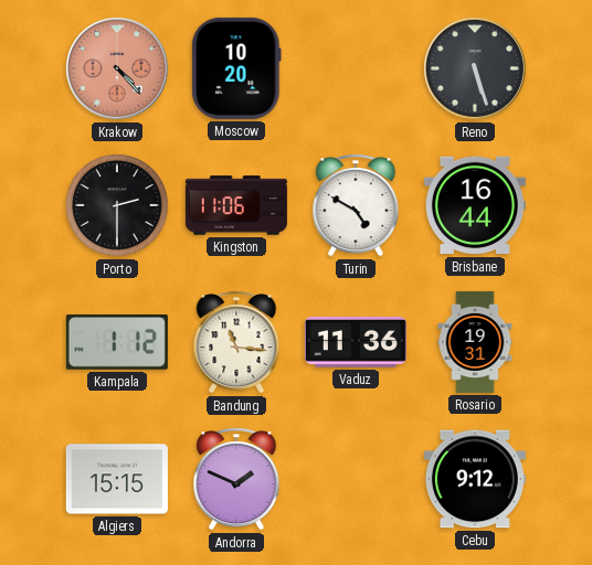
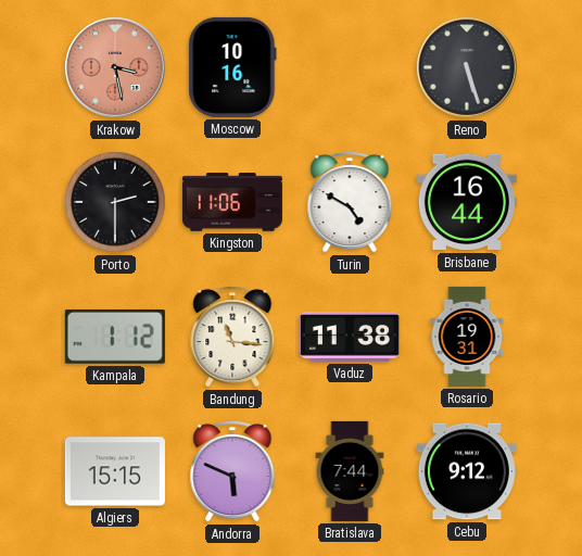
Krakow: 4:23 -> 3:28
Moscow: 10:20 -> 10:16
Vaduz: 11:36 -> 11:38
Andorra: 1:49 -> 5:49
Bratislava: none -> 7:44
